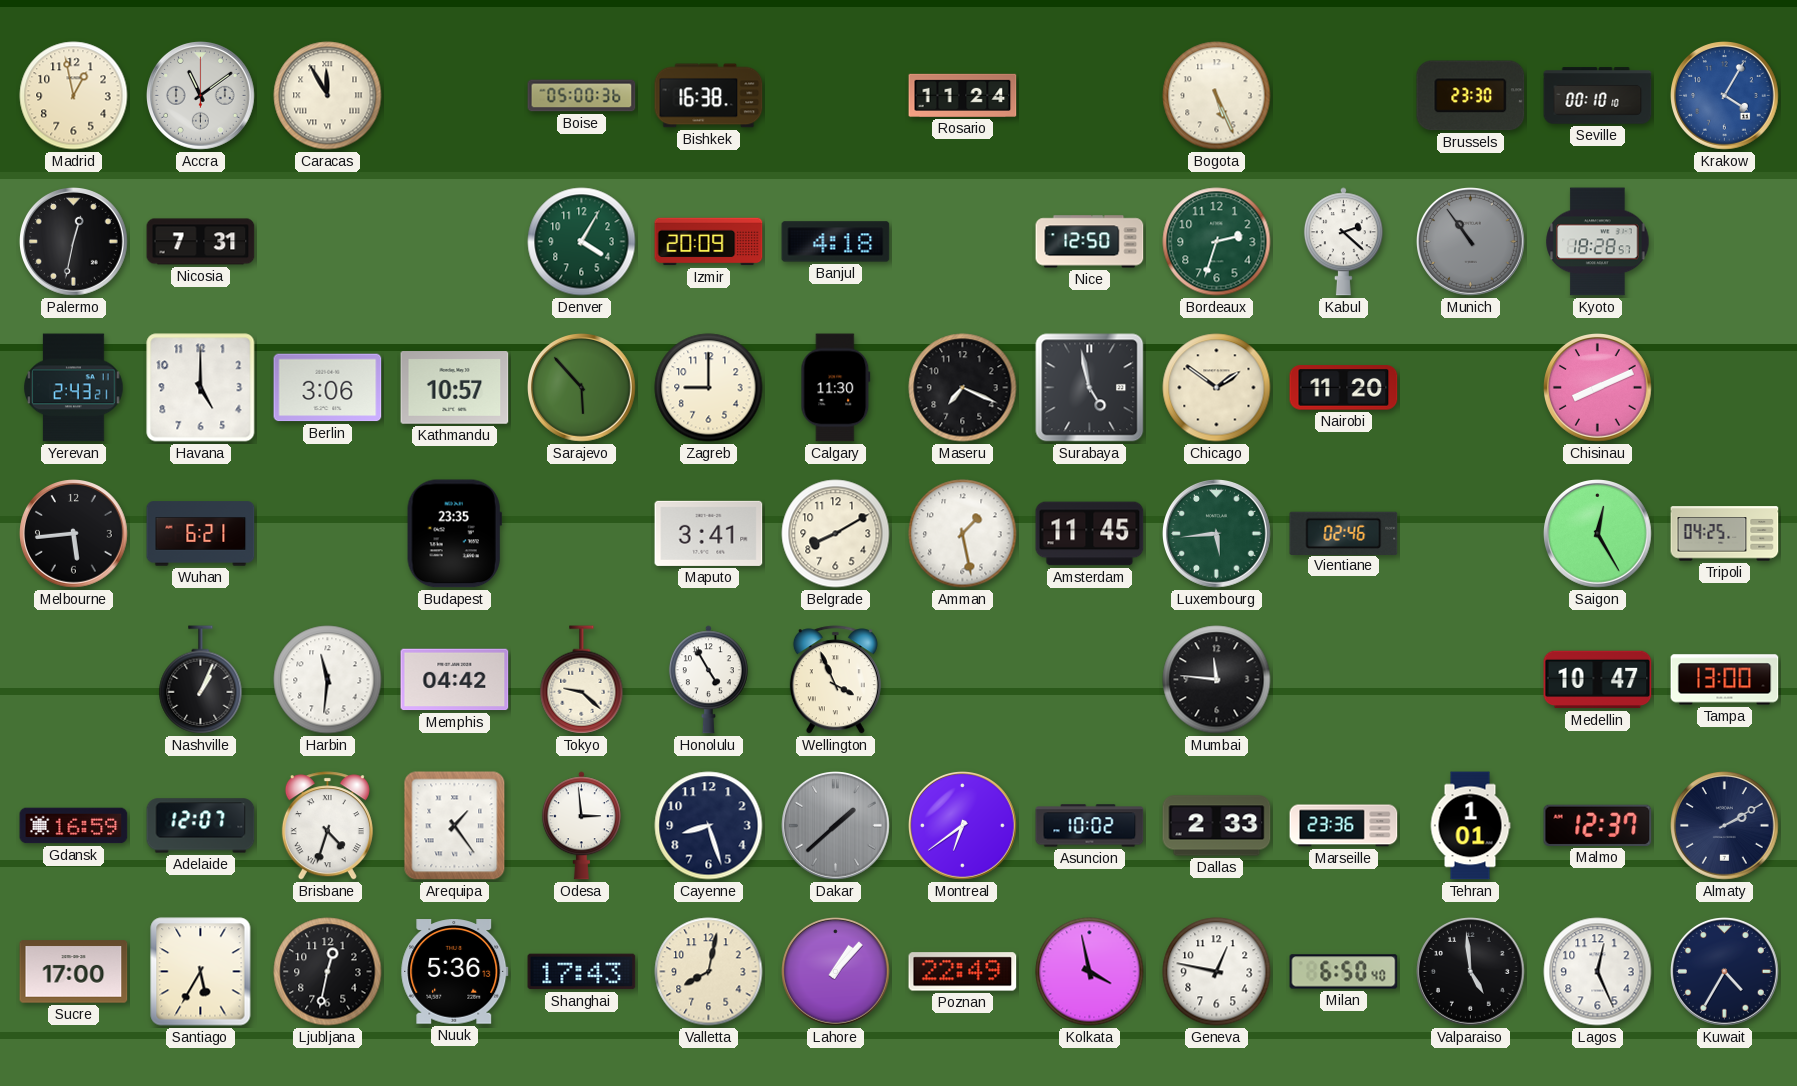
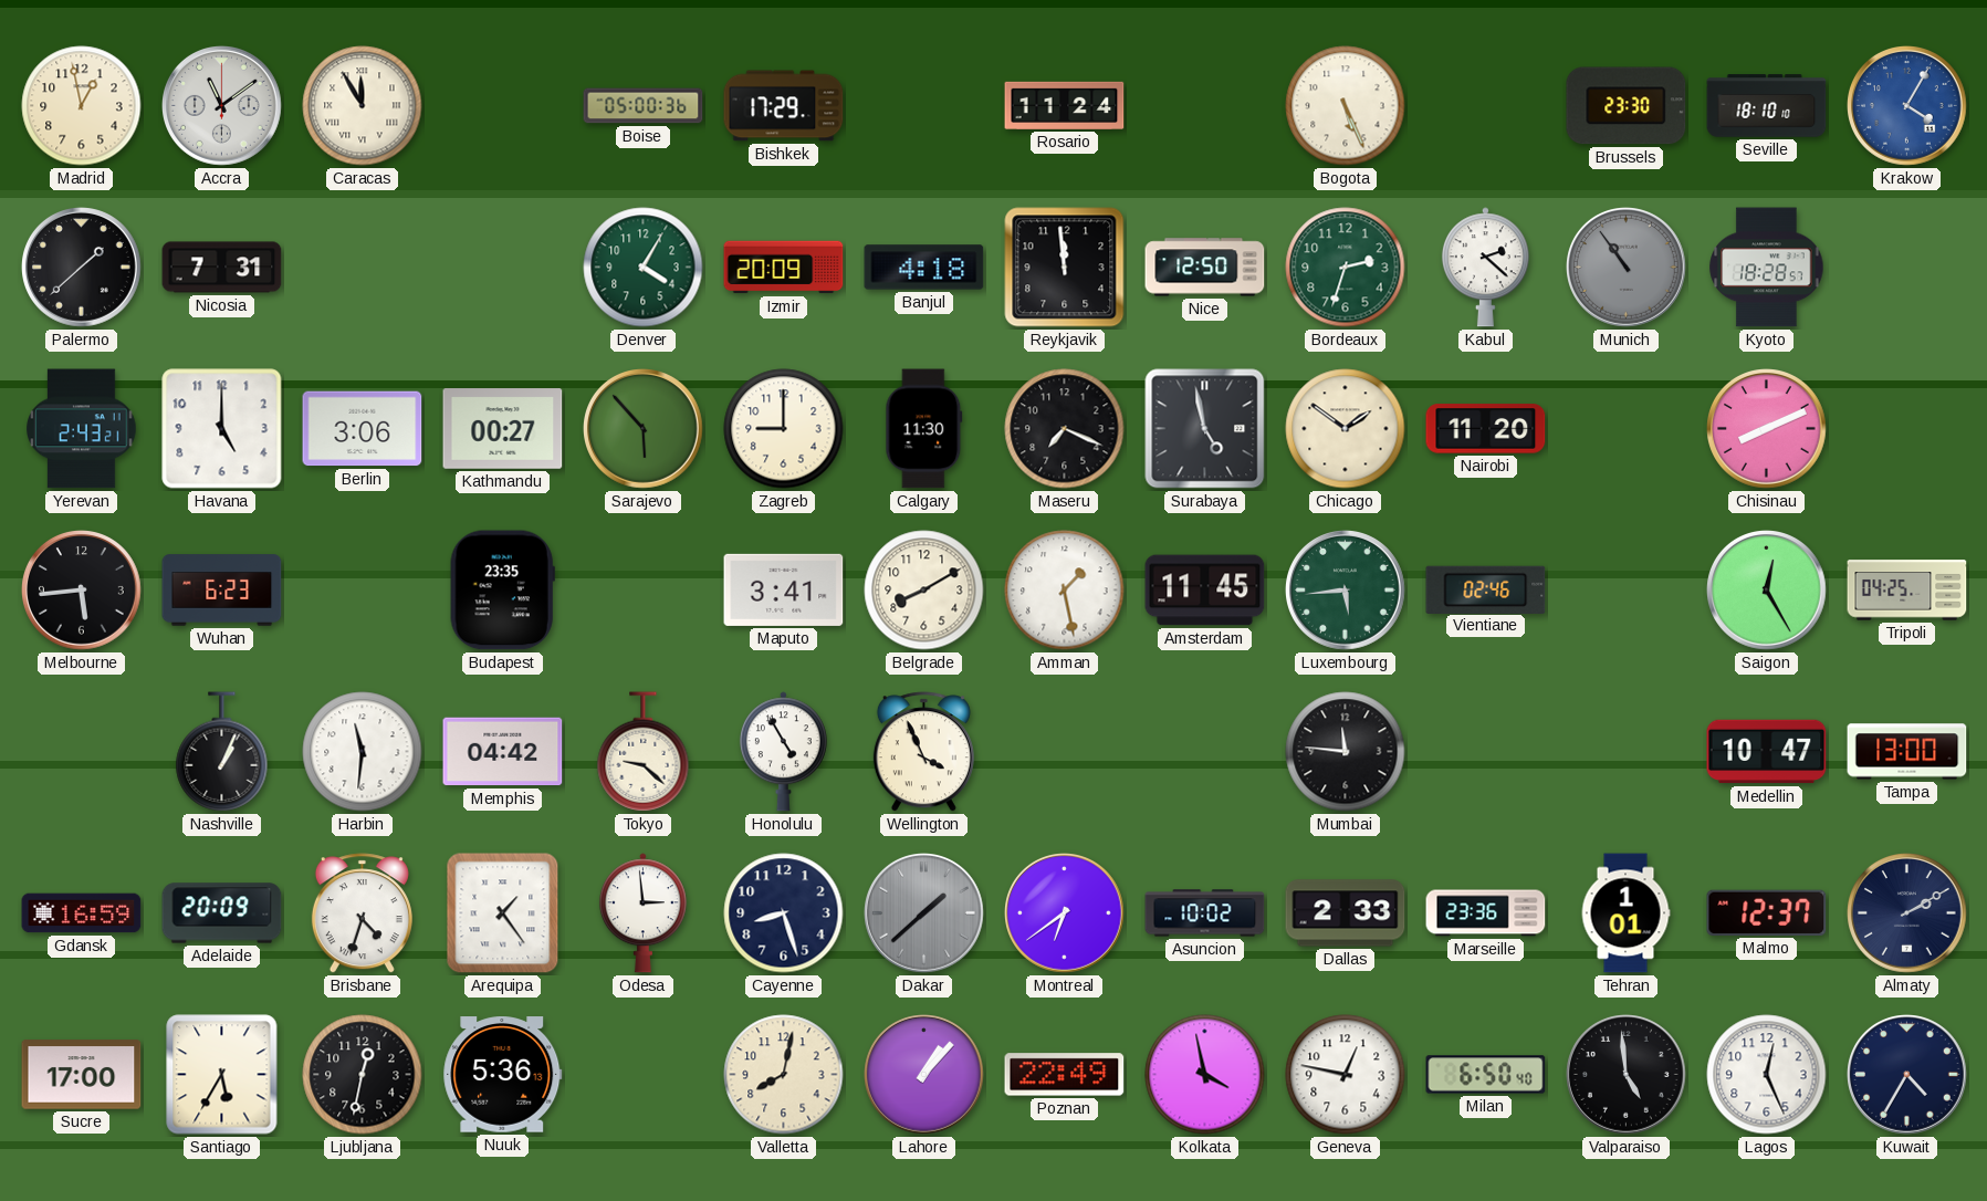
Bishkek: 16:38 -> 17:29
Seville: 00:10 -> 18:10
Palermo: 12:32 -> 1:38
Reykjavik: none -> 11:59
Kathmandu: 10:57 -> 00:27
Wuhan: 6:21 -> 6:23
Adelaide: 12:07 -> 20:09
Shanghai: 17:43 -> none
